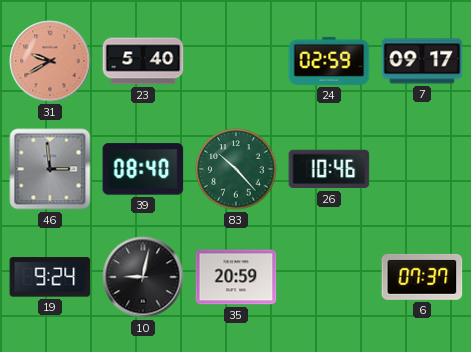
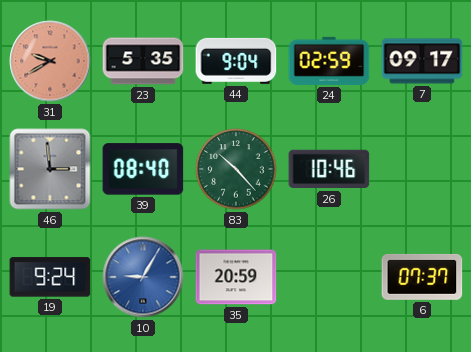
23: 5:40 -> 5:35
44: none -> 9:04
10: 9:02 -> 9:05
10 dial: black -> blue
